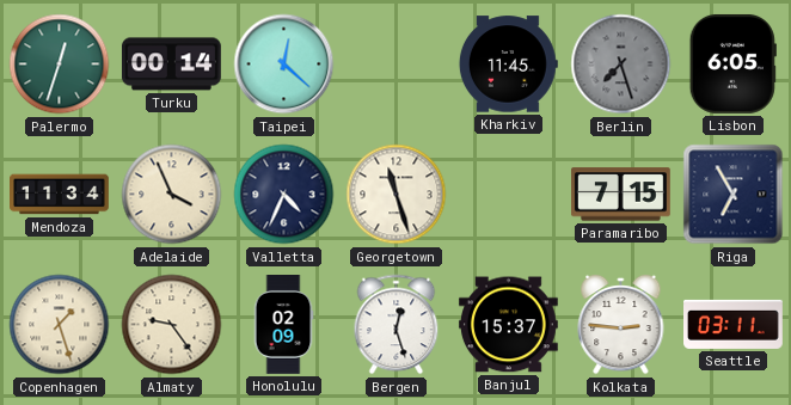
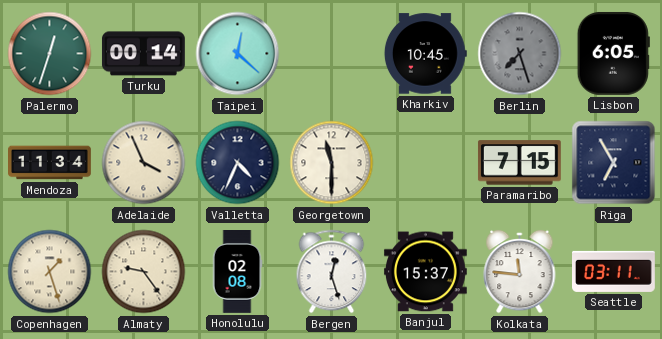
Kharkiv: 11:45 -> 10:45
Georgetown: 11:27 -> 11:30
Honolulu: 02:09 -> 02:08
Kolkata: 2:46 -> 11:46
